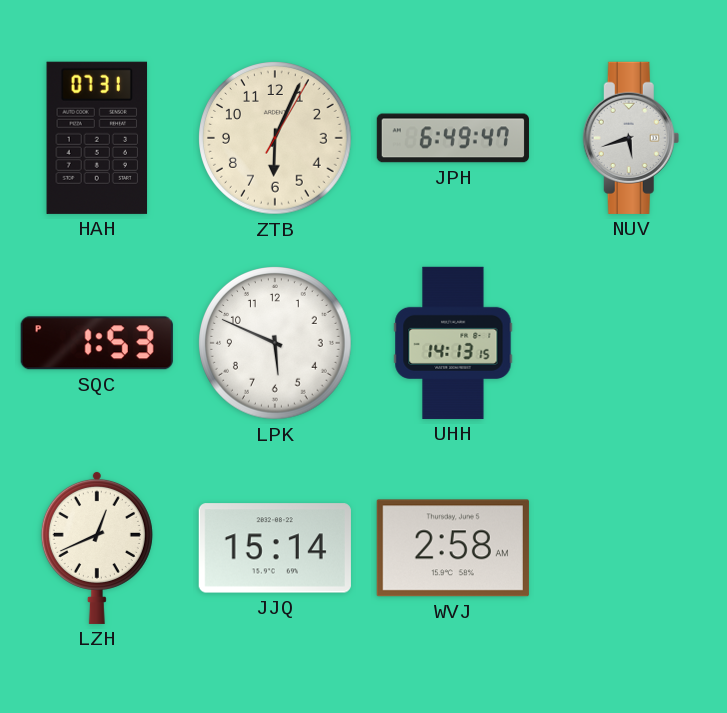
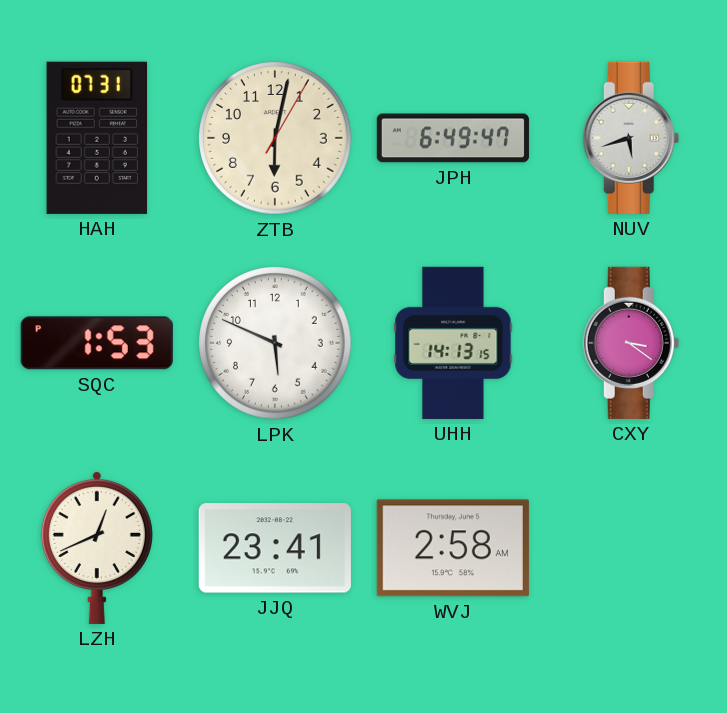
ZTB: 6:04 -> 6:02
CXY: none -> 3:21
JJQ: 15:14 -> 23:41
